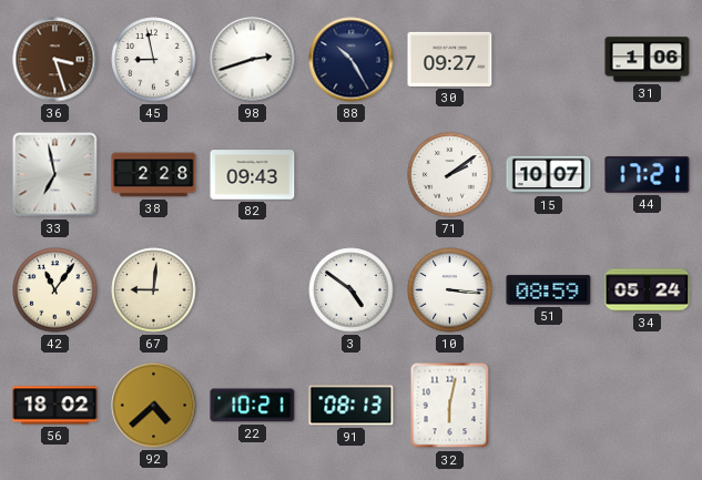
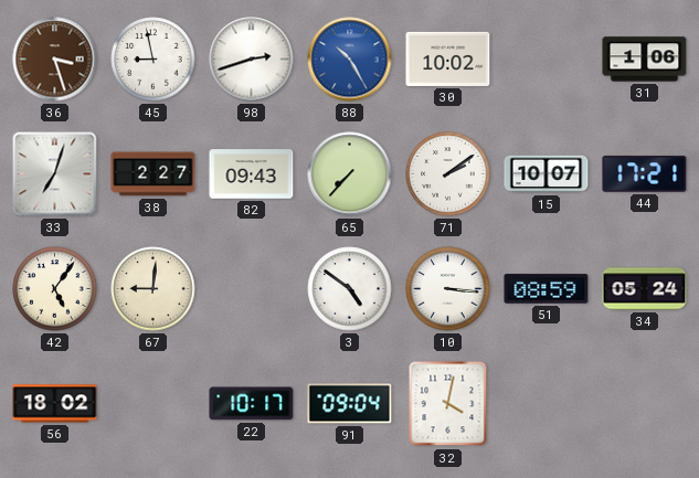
88 dial: navy -> blue
30: 09:27 -> 10:02
33: 6:58 -> 7:03
38: 2:28 -> 2:27
65: none -> 7:37
42: 11:06 -> 5:06
92: 4:38 -> none
22: 10:21 -> 10:17
91: 08:13 -> 09:04
32: 6:02 -> 4:02
